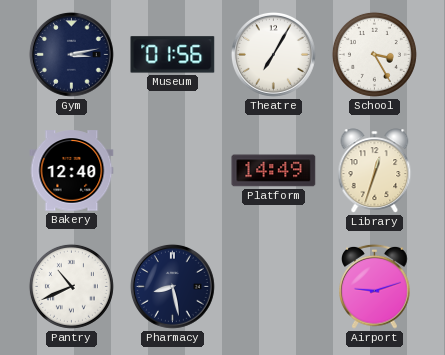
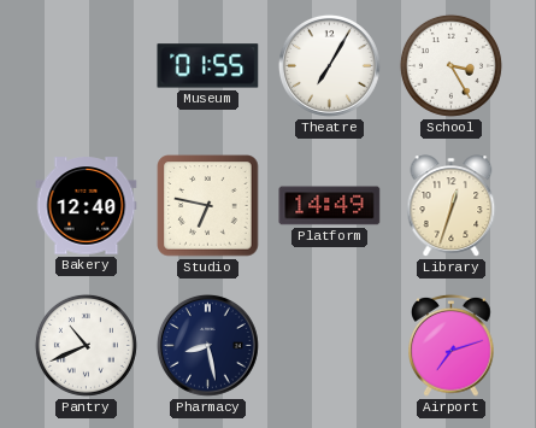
Gym: 3:13 -> none
Museum: 01:56 -> 01:55
Studio: none -> 6:47
Airport: 9:12 -> 7:12
